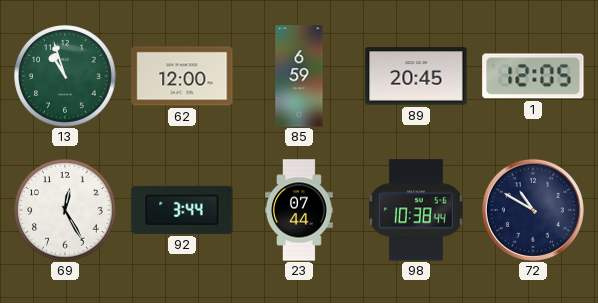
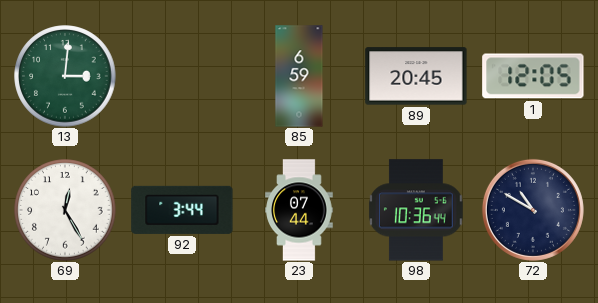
13: 10:57 -> 3:01
62: 12:00 -> none
98: 10:38 -> 10:36
